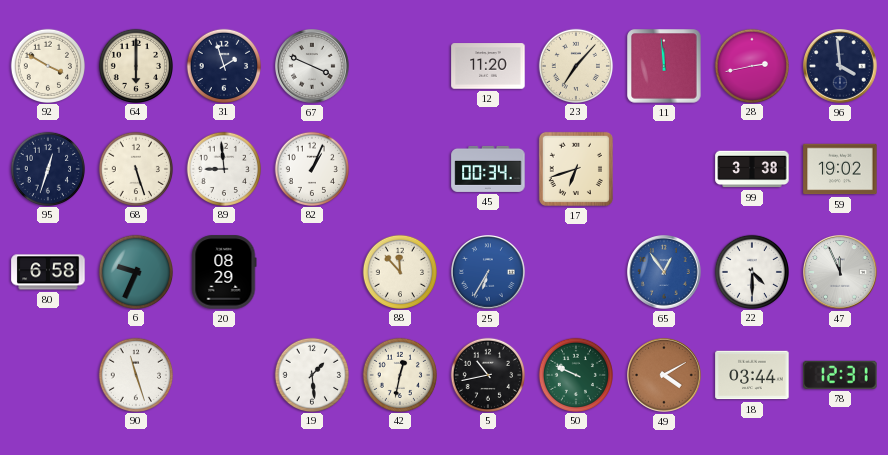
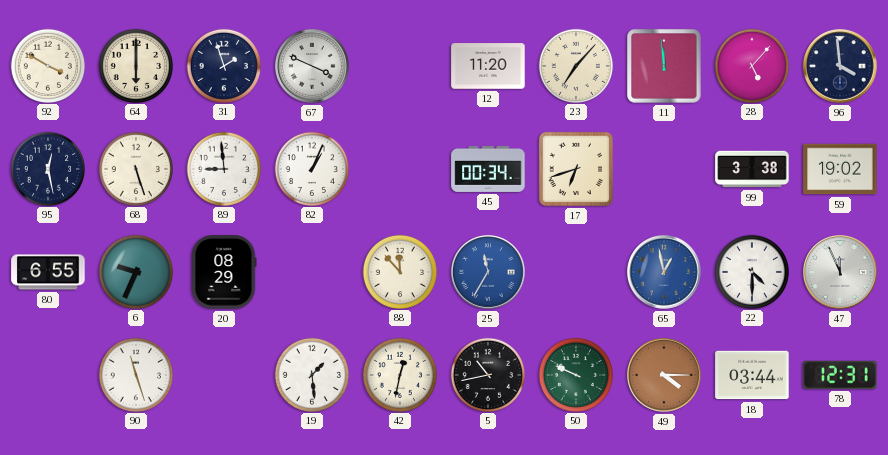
28: 2:43 -> 5:07
95: 12:33 -> 12:28
80: 6:58 -> 6:55
25: 6:35 -> 11:35
65: 12:54 -> 12:58
49: 4:10 -> 4:15
